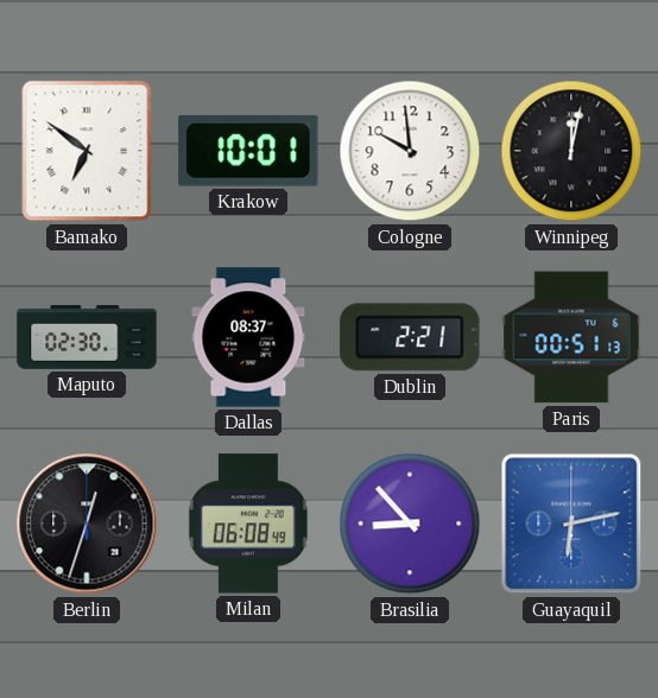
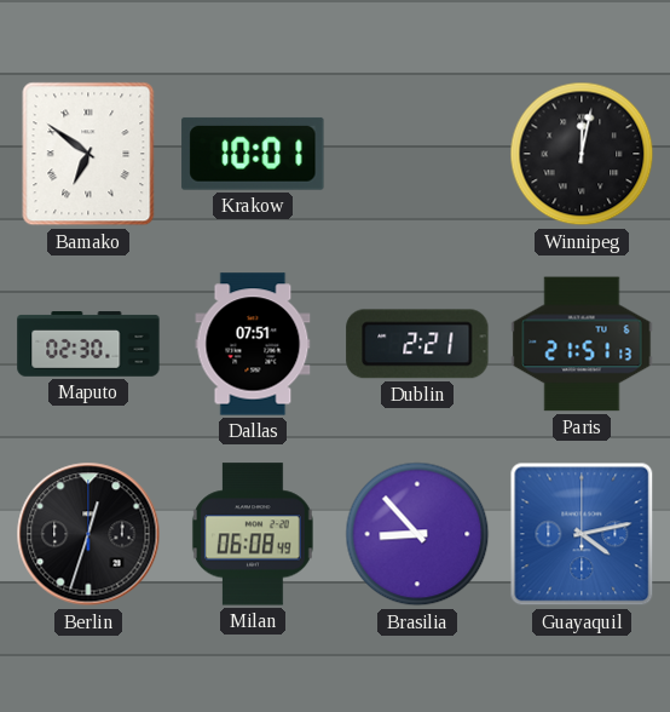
Cologne: 9:59 -> none
Dallas: 08:37 -> 07:51
Paris: 00:51 -> 21:51
Guayaquil: 6:13 -> 4:13
